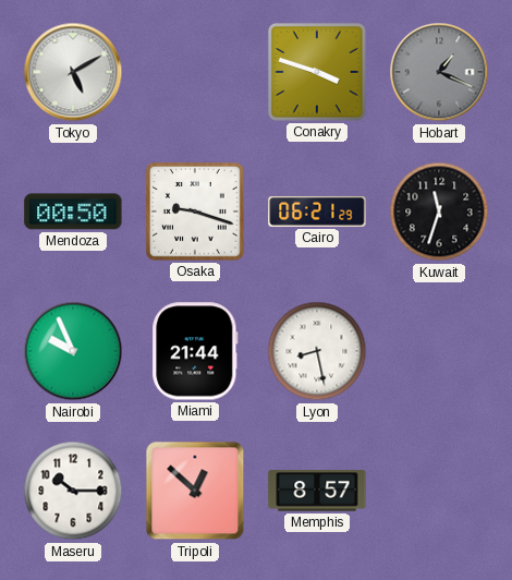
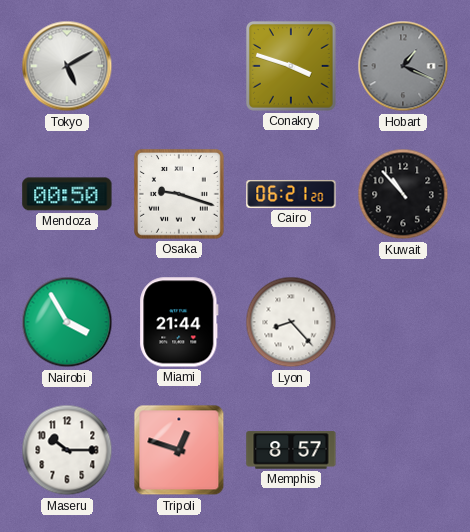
Cairo: 06:21:29 -> 06:21:20
Kuwait: 11:33 -> 10:53
Nairobi: 9:56 -> 3:55
Lyon: 8:28 -> 8:23
Tripoli: 12:52 -> 12:48
